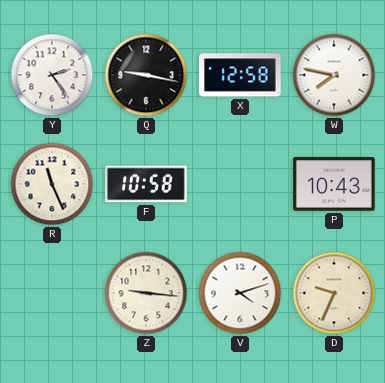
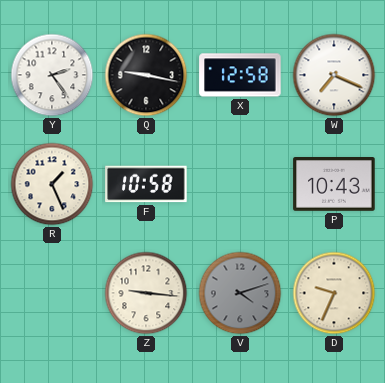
W: 7:47 -> 7:19
R: 11:26 -> 1:26
V dial: white -> grey
